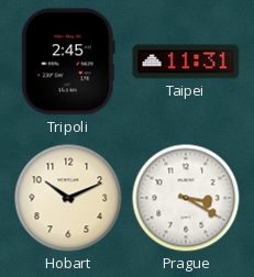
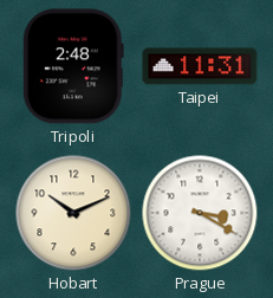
Tripoli: 2:45 -> 2:48
